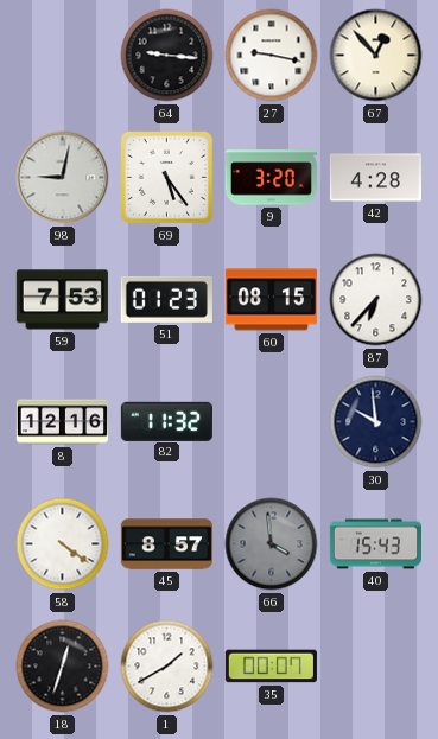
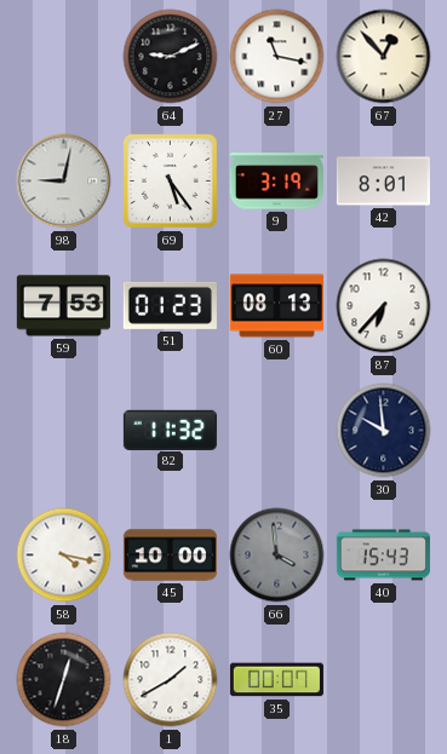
64: 9:16 -> 9:11
27: 9:17 -> 11:17
9: 3:20 -> 3:19
42: 4:28 -> 8:01
60: 08:15 -> 08:13
8: 12:16 -> none
58: 4:21 -> 4:17
45: 8:57 -> 10:00
